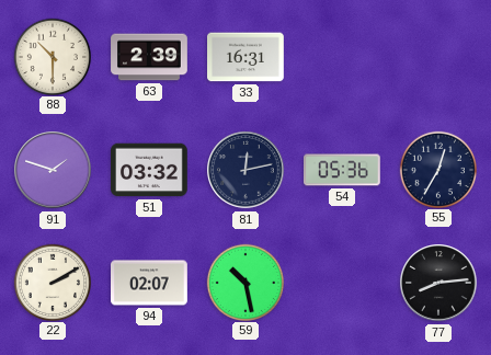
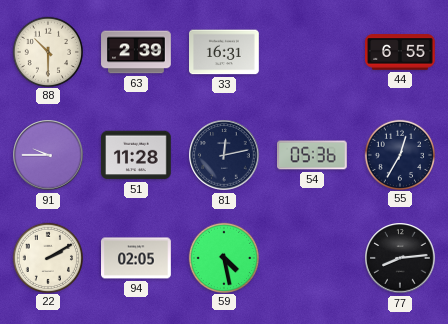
44: none -> 6:55
91: 1:48 -> 9:45
51: 03:32 -> 11:28
94: 02:07 -> 02:05
59: 10:28 -> 4:28
